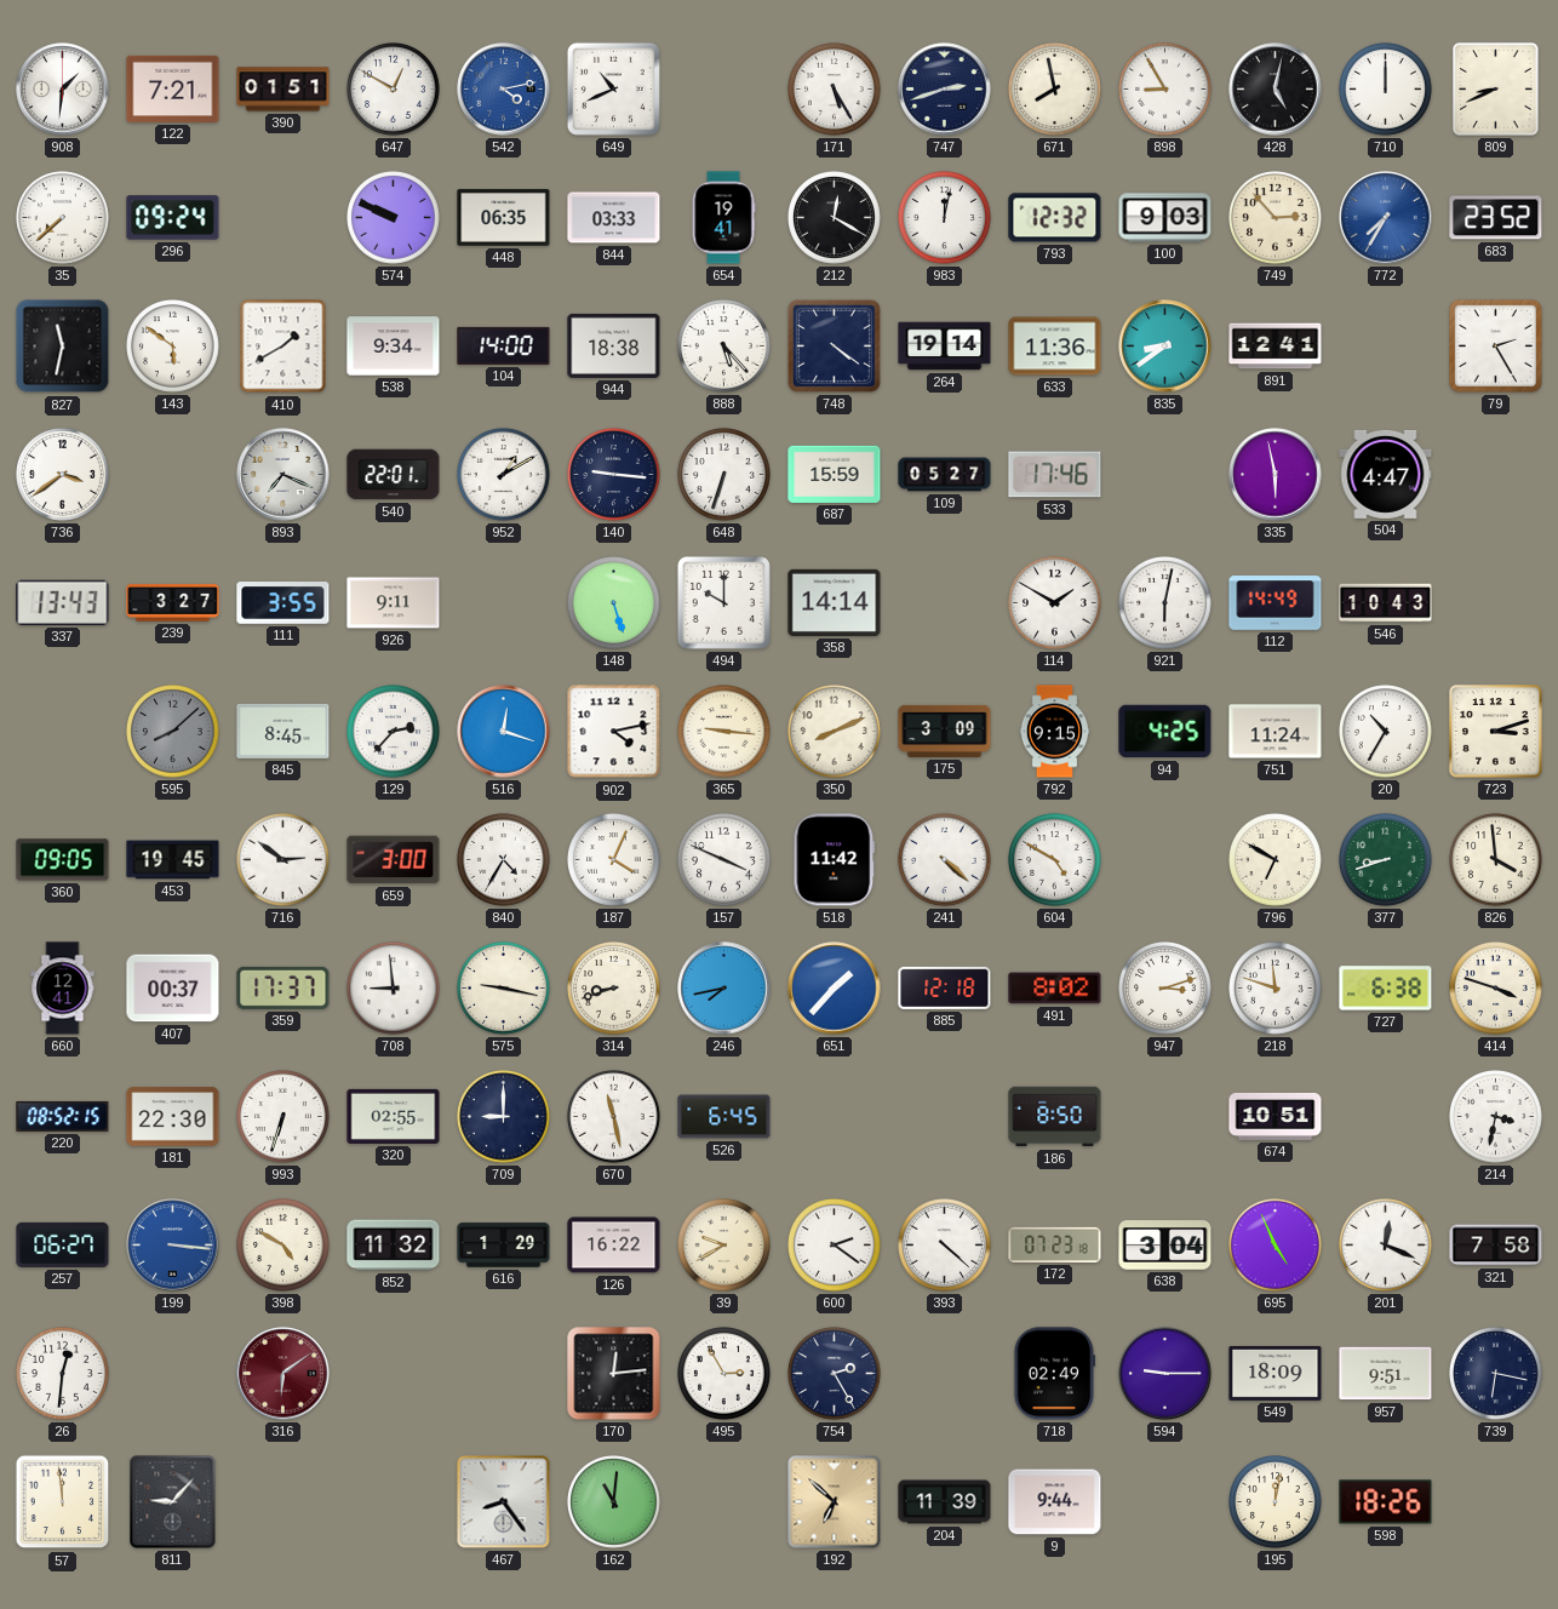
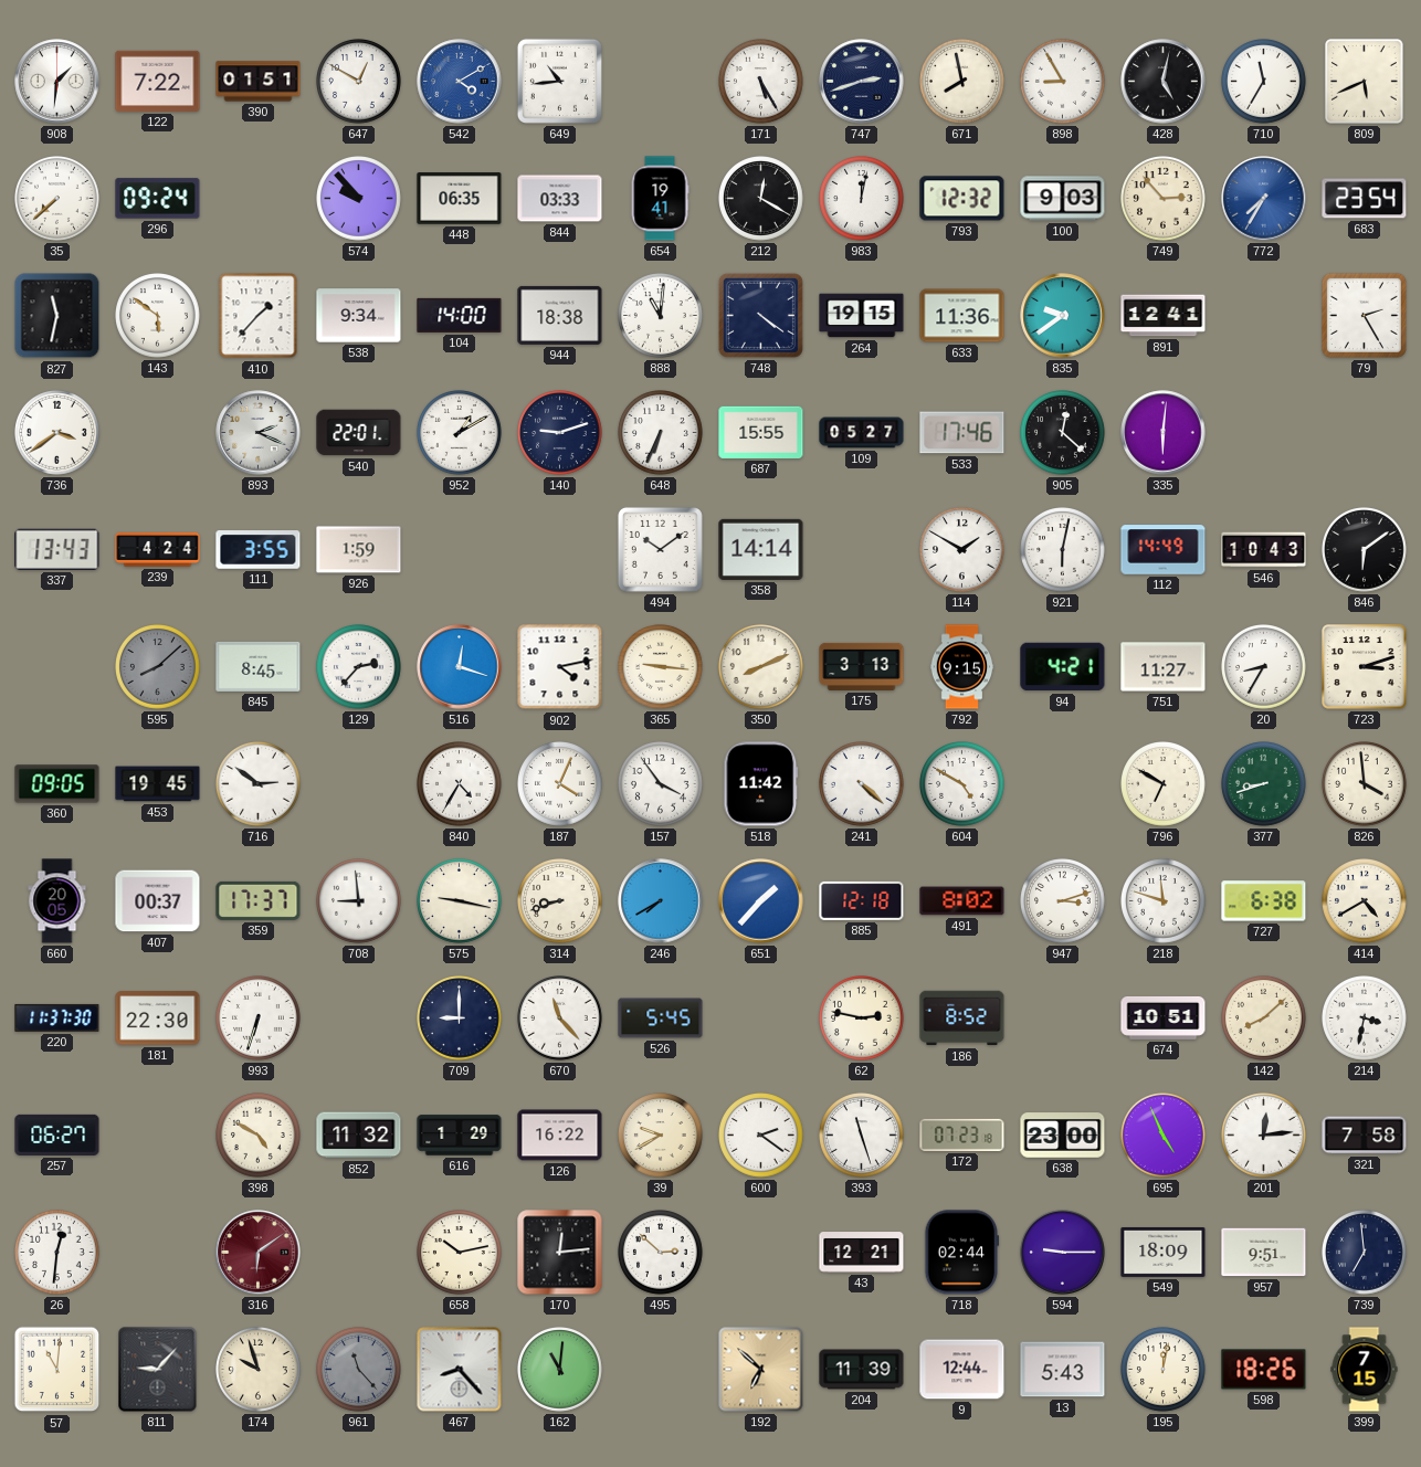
122: 7:21 -> 7:22
542: 4:13 -> 4:10
649: 10:41 -> 10:44
710: 12:00 -> 11:35
809: 8:41 -> 5:41
574: 9:49 -> 9:53
683: 23:52 -> 23:54
410: 1:40 -> 1:37
888: 5:23 -> 11:01
264: 19:14 -> 19:15
835: 8:39 -> 9:39
893: 7:19 -> 2:19
140: 9:16 -> 9:12
648: 6:33 -> 6:34
687: 15:59 -> 15:55
905: none -> 12:22
335: 5:58 -> 6:01
504: 4:47 -> none
239: 3:27 -> 4:24
926: 9:11 -> 1:59
148: 5:27 -> none
494: 10:00 -> 10:09
846: none -> 6:09
175: 3:09 -> 3:13
94: 4:25 -> 4:21
751: 11:24 -> 11:27
20: 10:35 -> 8:35
659: 3:00 -> none
157: 3:49 -> 3:54
660: 12:41 -> 20:05
246: 7:43 -> 7:40
414: 3:48 -> 4:40
220: 08:52 -> 11:37
320: 02:55 -> none
670: 11:28 -> 11:23
526: 6:45 -> 5:45
62: none -> 2:47
186: 8:50 -> 8:52
142: none -> 8:08
199: 3:16 -> none
393: 4:22 -> 11:27
638: 3:04 -> 23:00
201: 12:19 -> 12:14
658: none -> 10:13
495: 2:55 -> 2:52
754: 2:25 -> none
43: none -> 12:21
718: 02:49 -> 02:44
739: 6:17 -> 6:59
57: 11:59 -> 11:01
174: none -> 9:57
961: none -> 11:23
467: 8:24 -> 8:23
9: 9:44 -> 12:44
13: none -> 5:43
399: none -> 7:15
